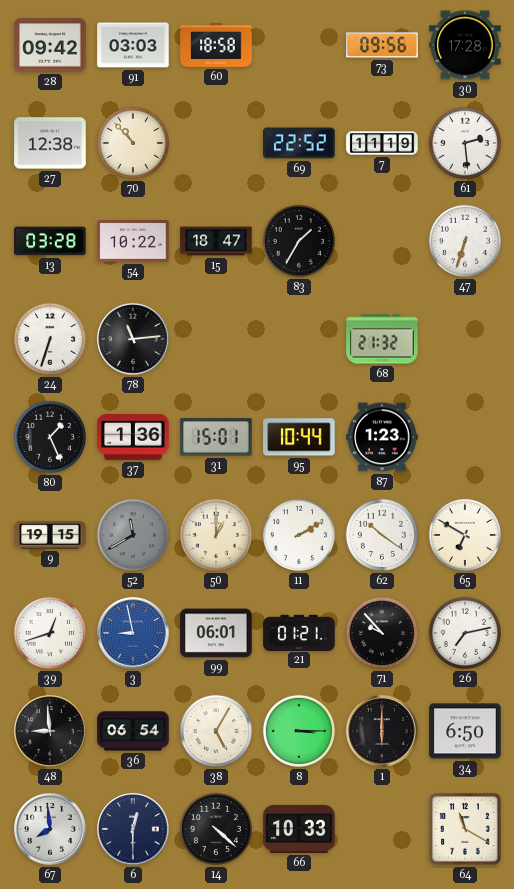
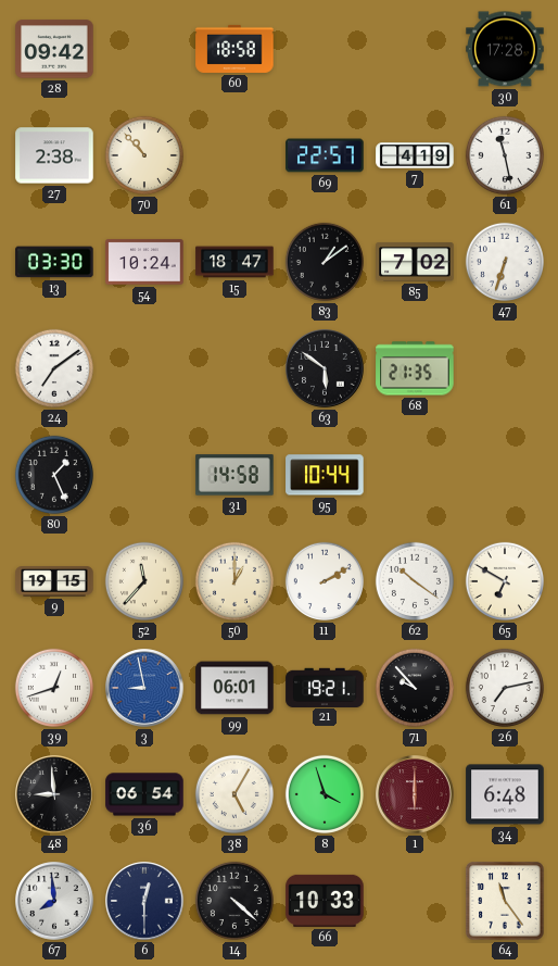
91: 03:03 -> none
73: 09:56 -> none
27: 12:38 -> 2:38
69: 22:52 -> 22:57
7: 11:19 -> 4:19
61: 2:29 -> 11:28
13: 03:28 -> 03:30
54: 10:22 -> 10:24
83: 1:35 -> 1:09
85: none -> 7:02
24: 6:33 -> 7:09
78: 11:14 -> none
63: none -> 5:51
68: 21:32 -> 21:35
37: 1:36 -> none
31: 15:01 -> 14:58
87: 1:23 -> none
52: 11:40 -> 11:37
52 dial: grey -> cream
21: 01:21 -> 19:21
8: 3:15 -> 3:57
1 dial: black -> burgundy
34: 6:50 -> 6:48
64: 11:20 -> 11:24
